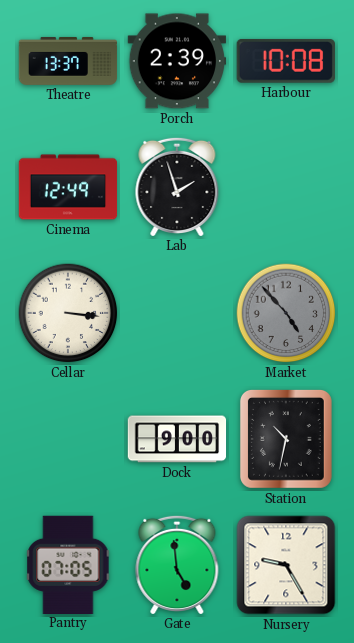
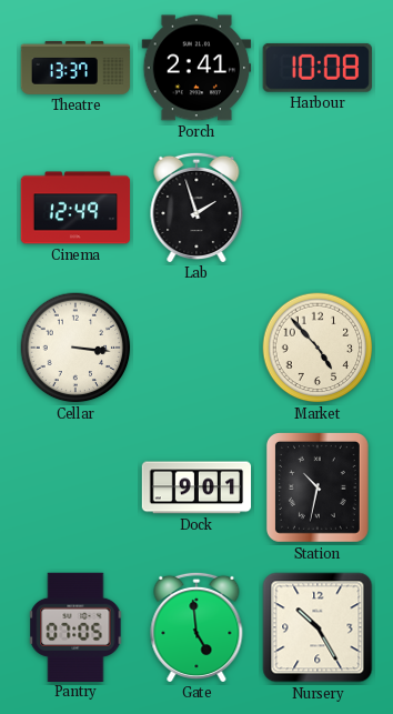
Porch: 2:39 -> 2:41
Market dial: grey -> cream
Dock: 9:00 -> 9:01
Nursery: 9:25 -> 10:25
